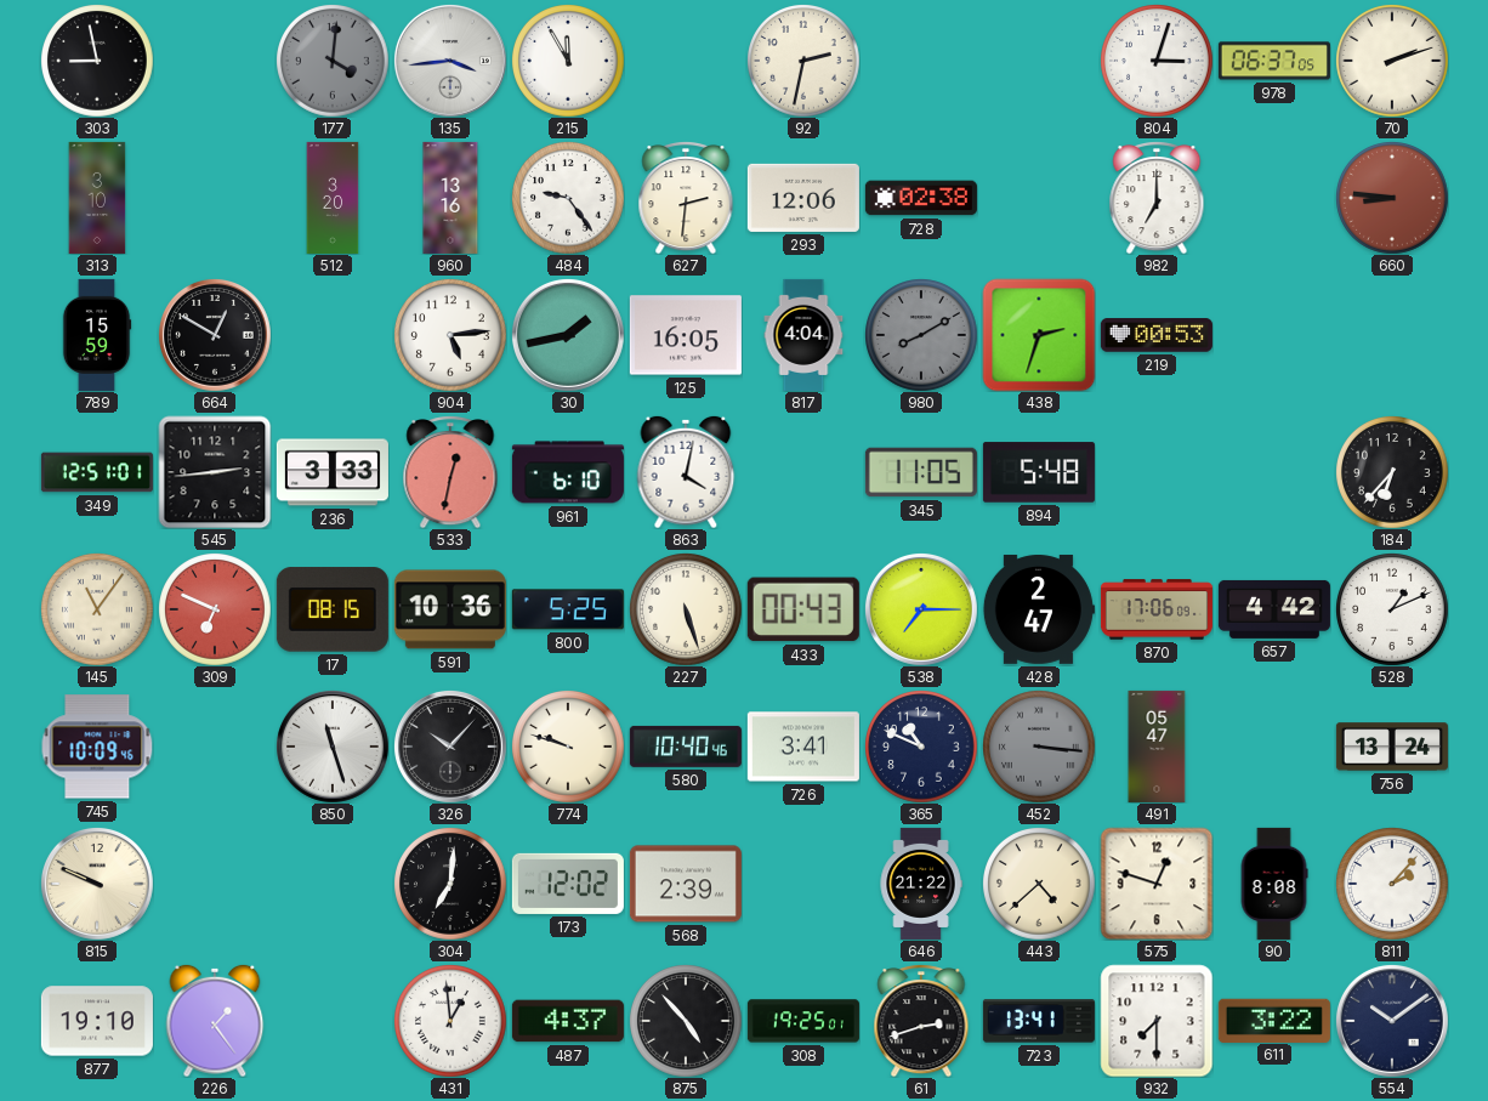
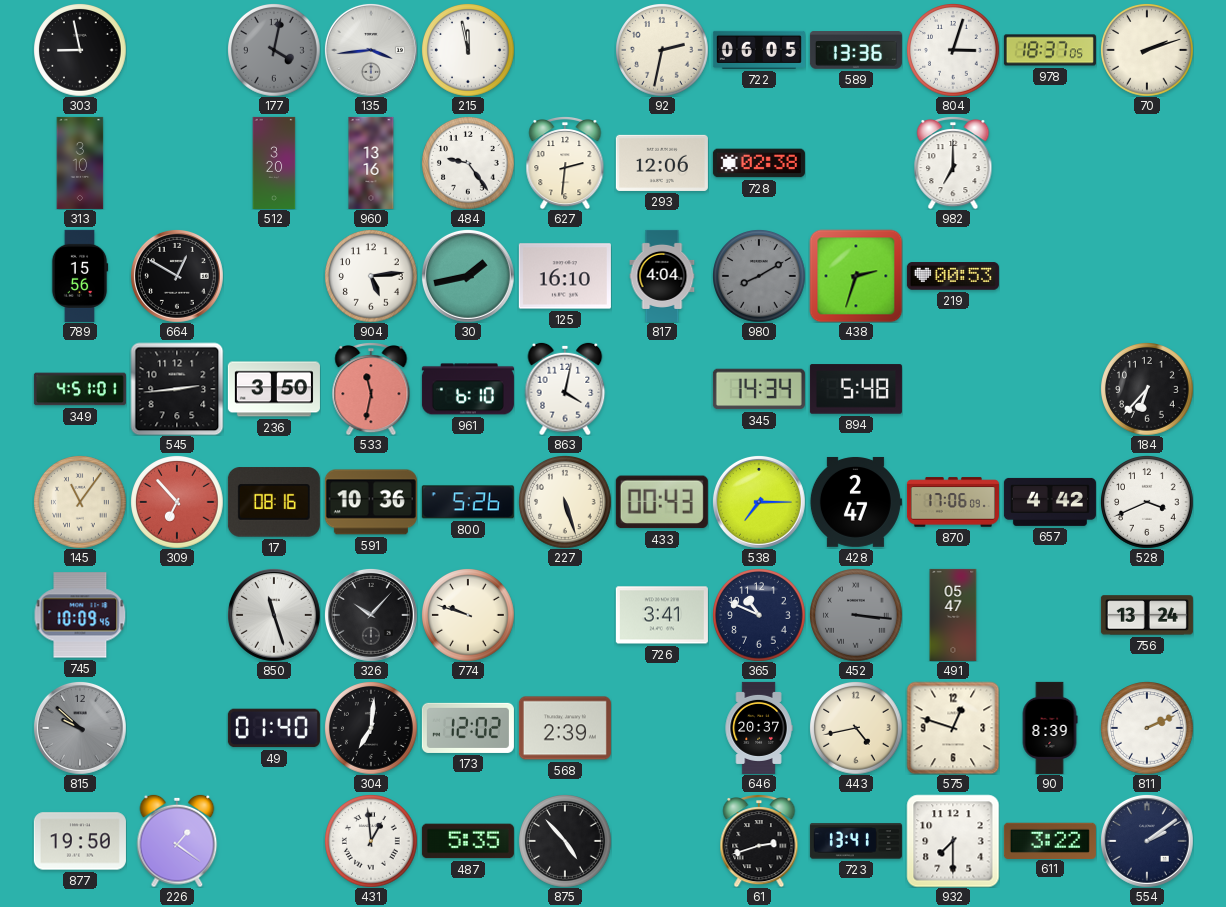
177: 4:01 -> 4:02
215: 11:55 -> 11:58
722: none -> 06:05
589: none -> 13:36
978: 06:37 -> 18:37
660: 8:46 -> none
789: 15:59 -> 15:56
125: 16:05 -> 16:10
349: 12:51 -> 4:51
236: 3:33 -> 3:50
533: 12:32 -> 11:32
345: 11:05 -> 14:34
309: 6:49 -> 6:53
17: 08:15 -> 08:16
800: 5:25 -> 5:26
528: 1:11 -> 3:41
580: 10:40 -> none
815: 9:49 -> 9:52
815 dial: cream -> grey
49: none -> 01:40
646: 21:22 -> 20:37
443: 4:38 -> 4:43
90: 8:08 -> 8:39
811: 2:07 -> 2:11
877: 19:10 -> 19:50
226: 1:24 -> 1:21
487: 4:37 -> 5:35
308: 19:25 -> none
554: 10:09 -> 2:09
